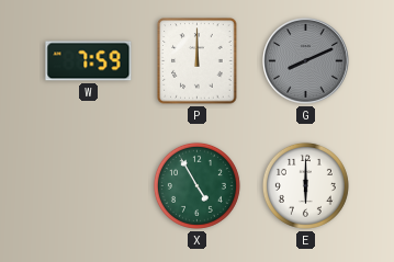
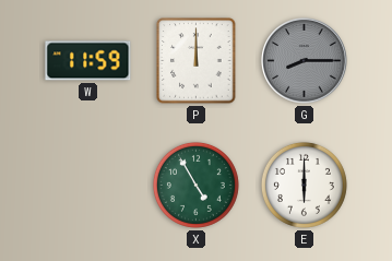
W: 7:59 -> 11:59
G: 8:11 -> 8:15
